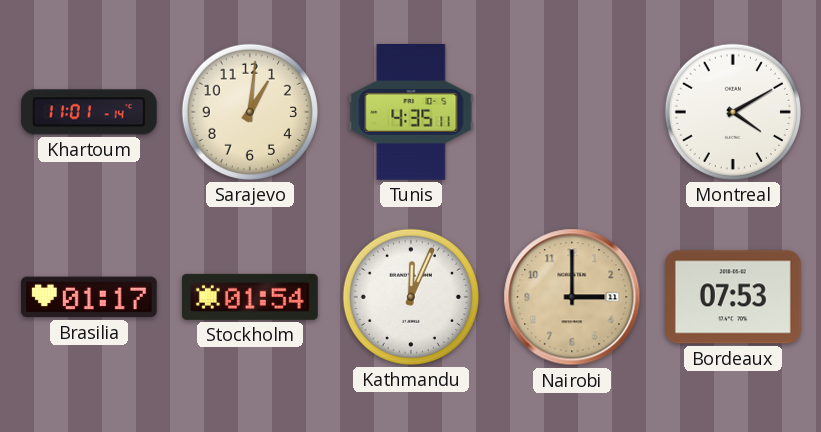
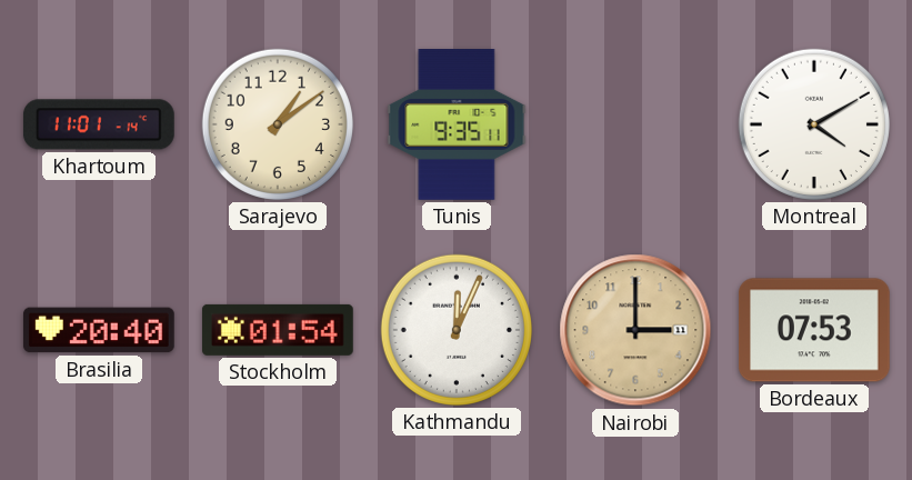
Sarajevo: 1:01 -> 1:09
Tunis: 4:35 -> 9:35
Brasilia: 01:17 -> 20:40
